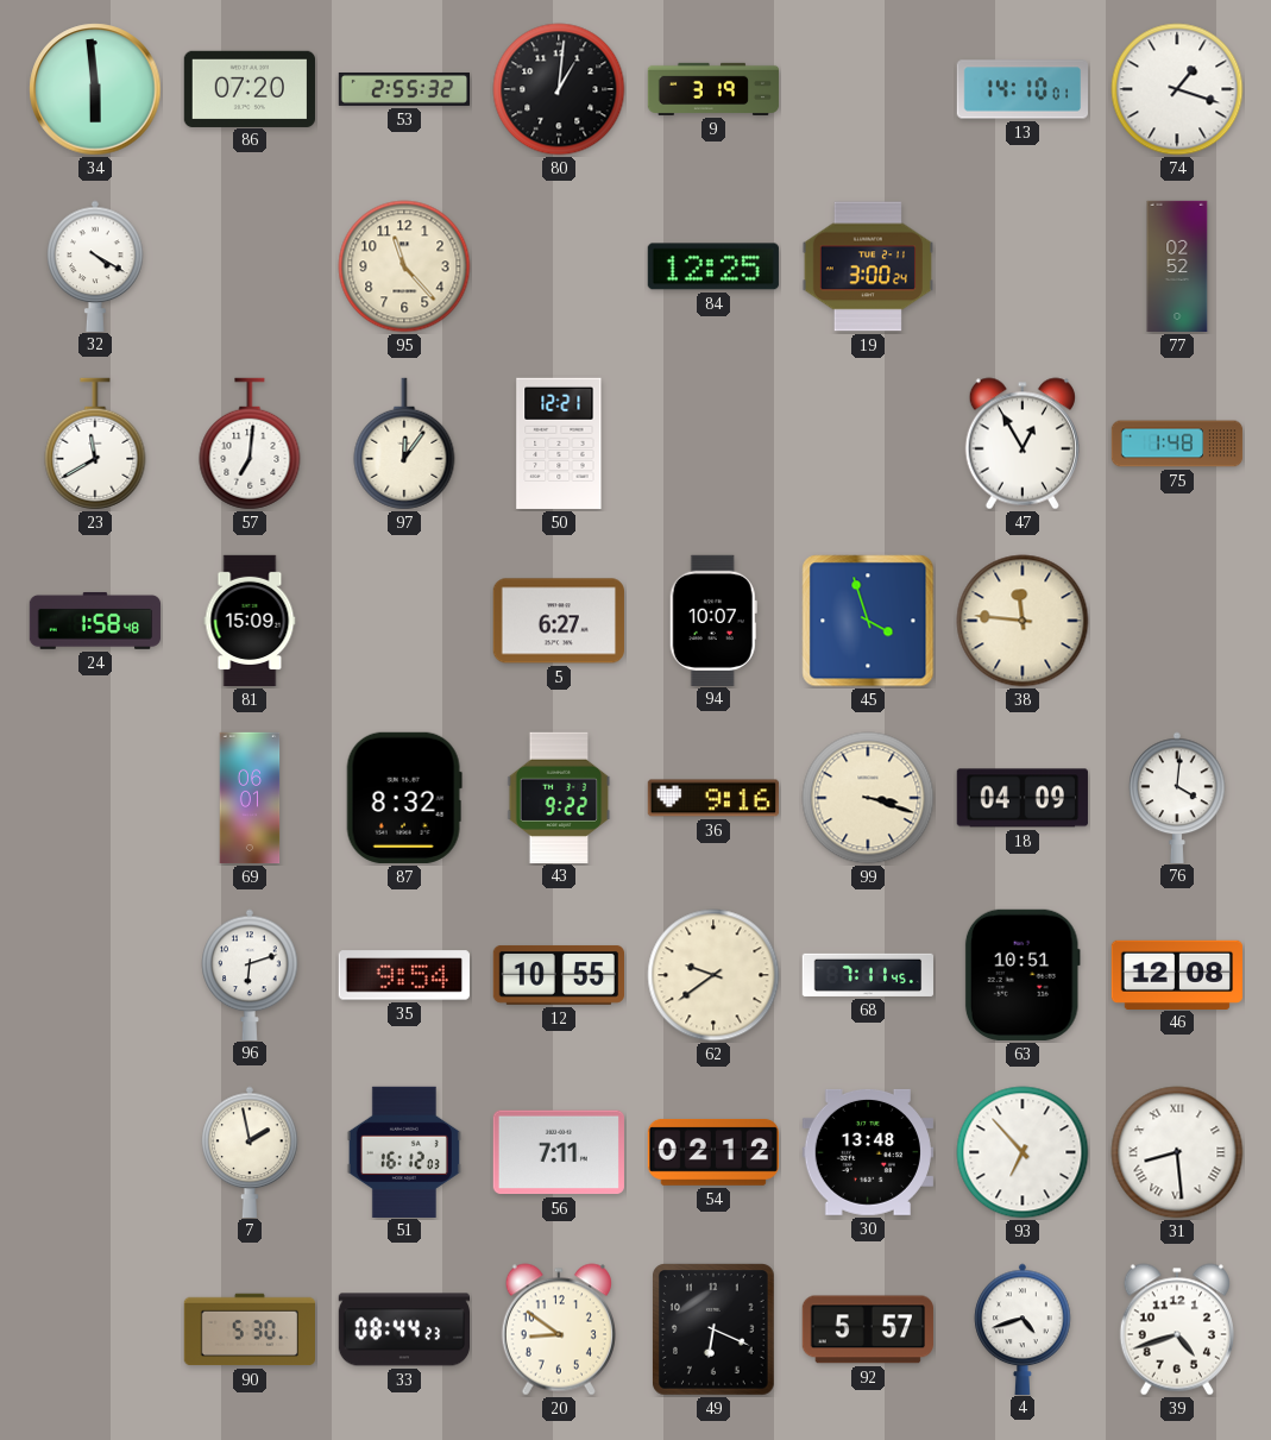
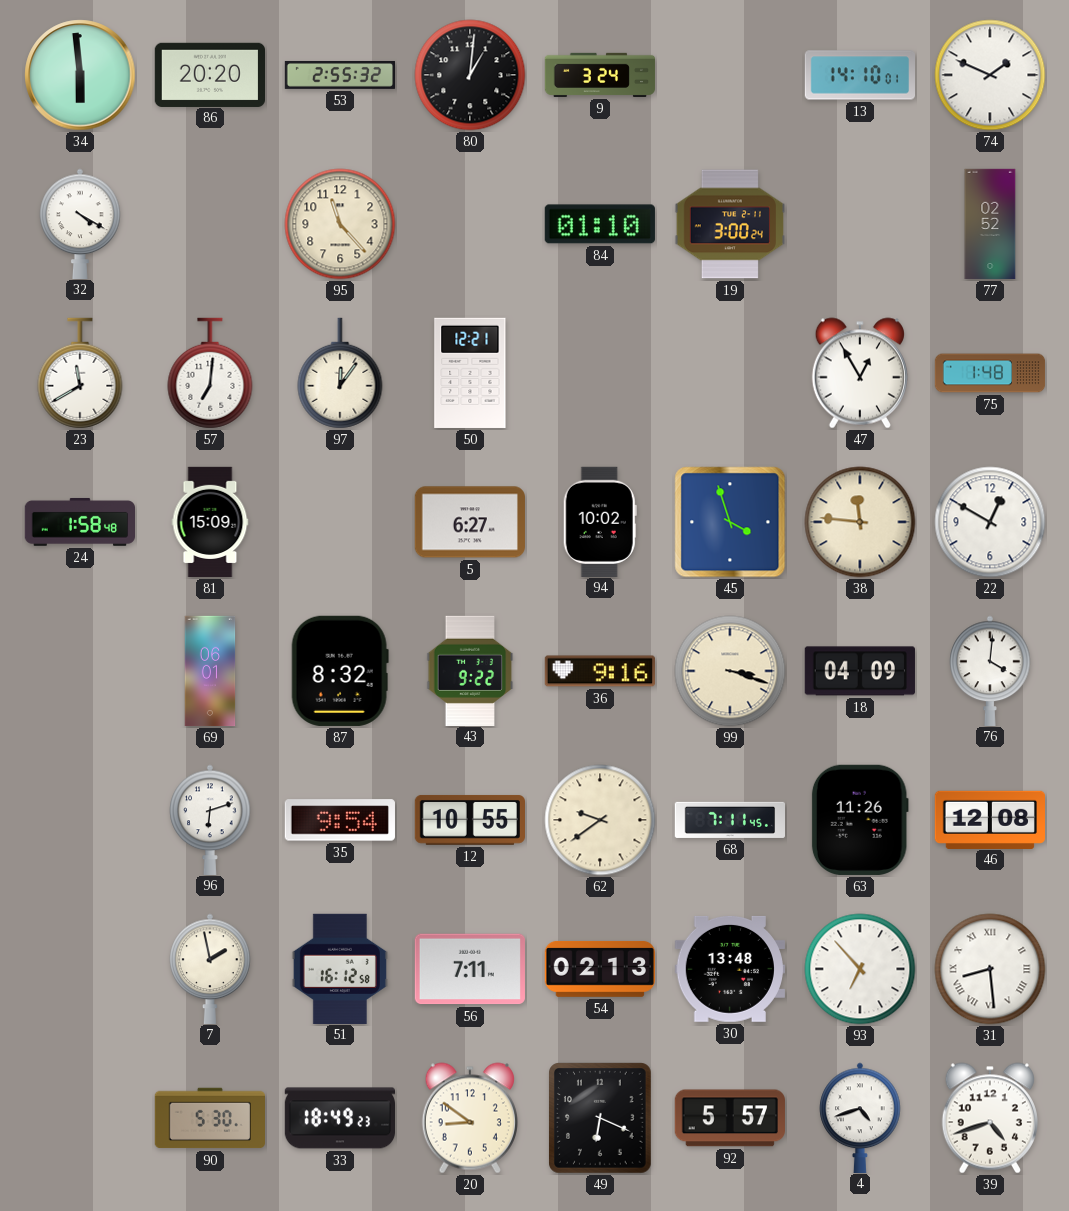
86: 07:20 -> 20:20
9: 3:19 -> 3:24
74: 1:18 -> 1:49
84: 12:25 -> 01:10
94: 10:07 -> 10:02
22: none -> 12:50
63: 10:51 -> 11:26
51: 16:12:03 -> 16:12:58
54: 02:12 -> 02:13
33: 08:44 -> 18:49
